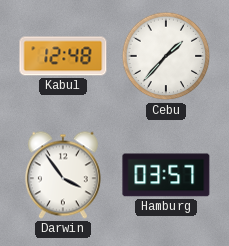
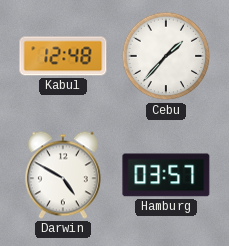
Darwin: 3:54 -> 4:50
